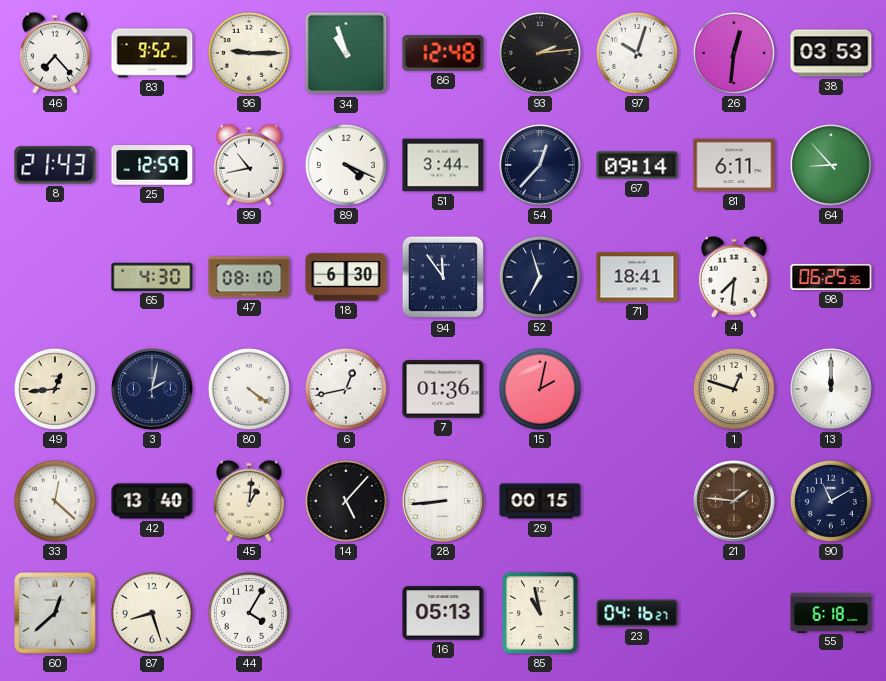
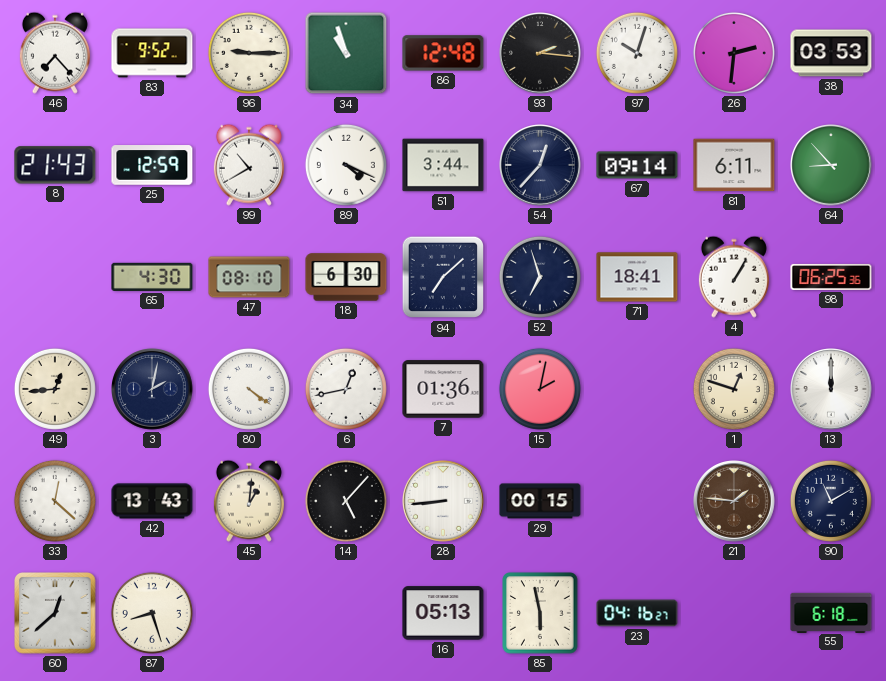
93: 2:14 -> 2:16
26: 12:31 -> 2:31
99: 10:43 -> 10:40
94: 11:54 -> 7:08
4: 7:31 -> 1:05
42: 13:40 -> 13:43
44: 4:05 -> none
85: 10:58 -> 5:58
